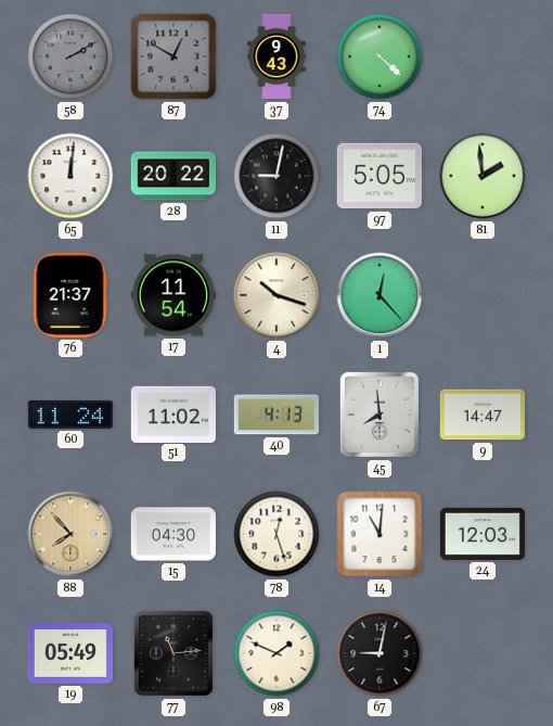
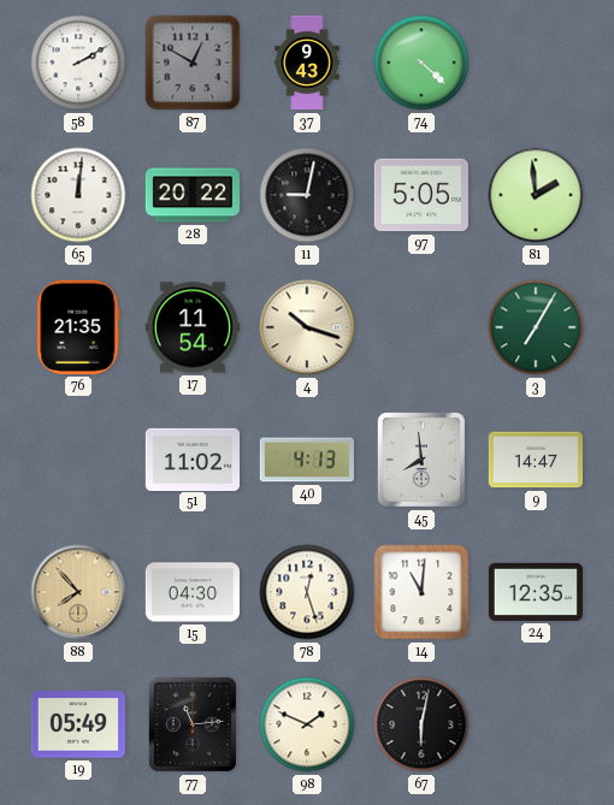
58 dial: grey -> white
76: 21:37 -> 21:35
1: 12:23 -> none
3: none -> 7:05
60: 11:24 -> none
24: 12:03 -> 12:35
67: 9:02 -> 6:02
